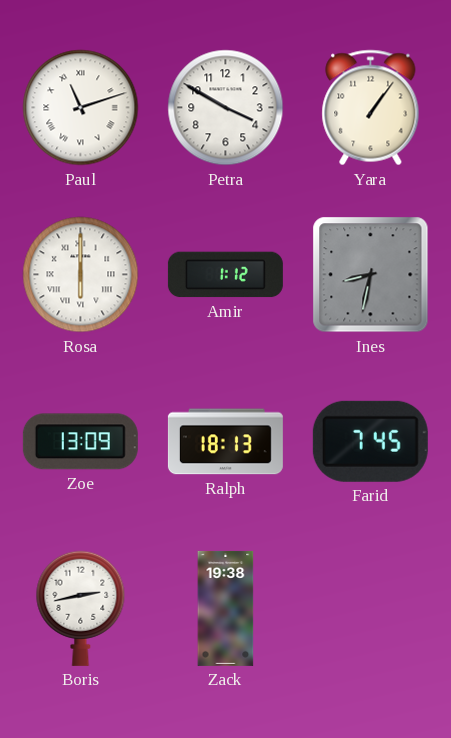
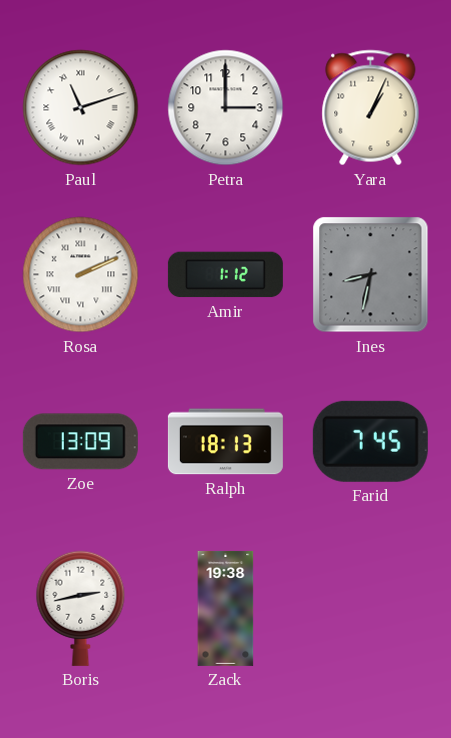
Petra: 3:50 -> 3:00
Yara: 1:06 -> 1:04
Rosa: 6:00 -> 2:11
